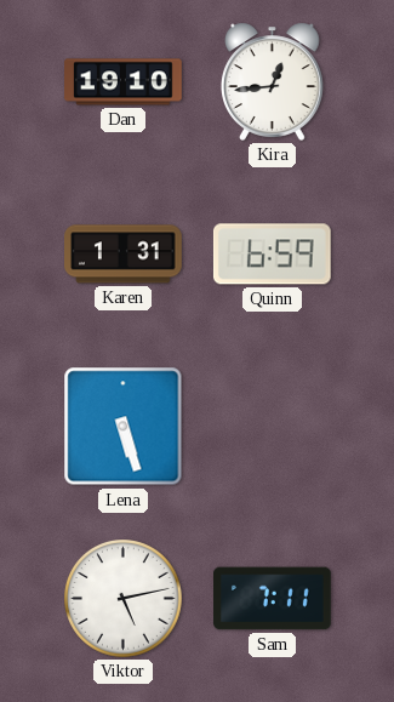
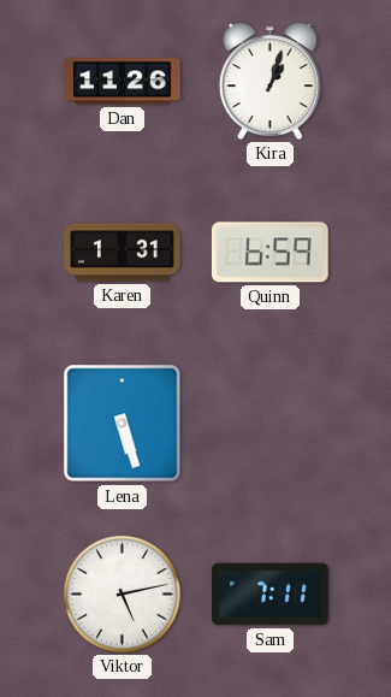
Dan: 19:10 -> 11:26
Kira: 12:44 -> 1:03
